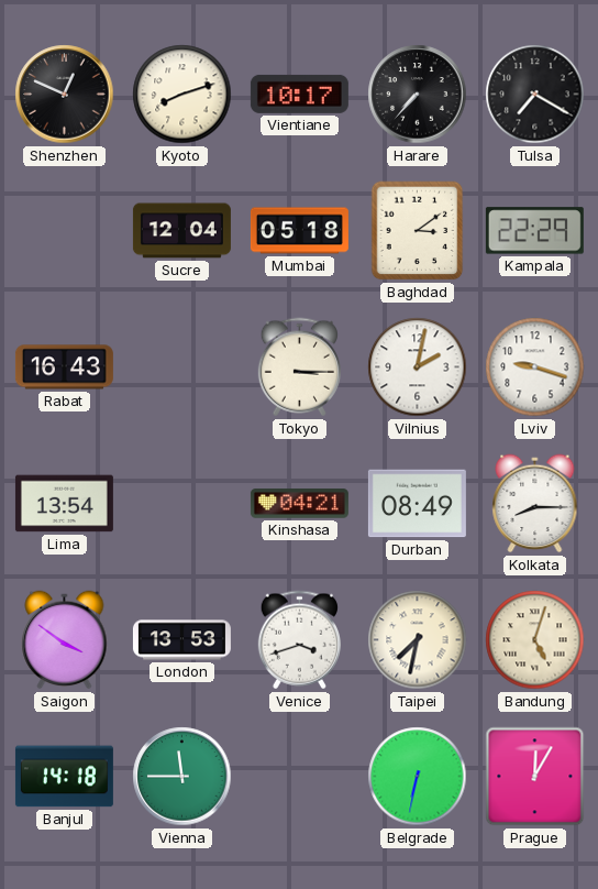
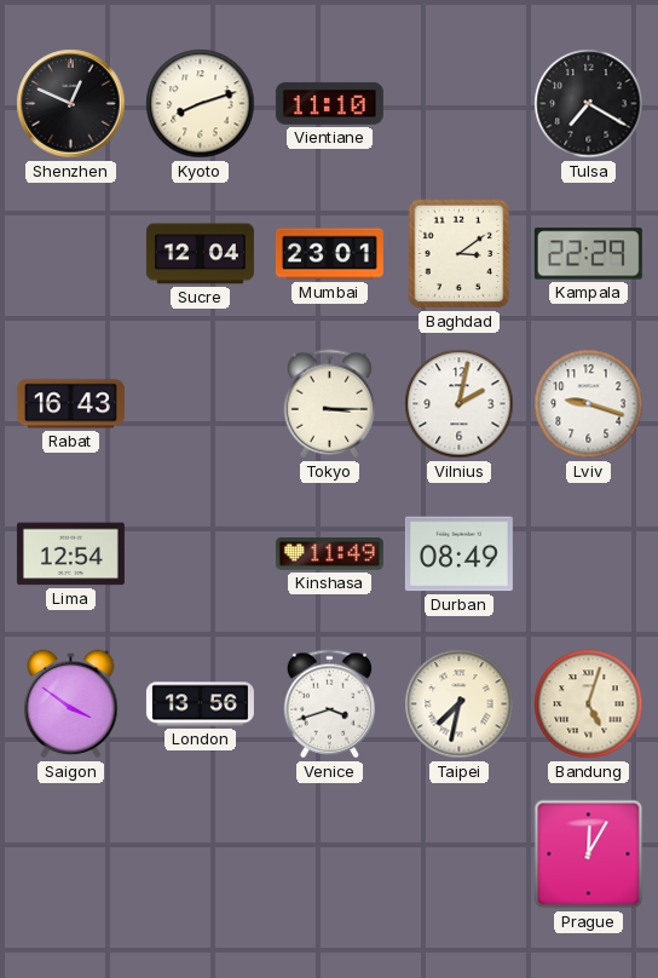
Vientiane: 10:17 -> 11:10
Harare: 7:37 -> none
Mumbai: 05:18 -> 23:01
Lima: 13:54 -> 12:54
Kinshasa: 04:21 -> 11:49
Kolkata: 8:15 -> none
London: 13:53 -> 13:56
Banjul: 14:18 -> none
Vienna: 11:45 -> none
Belgrade: 6:32 -> none
